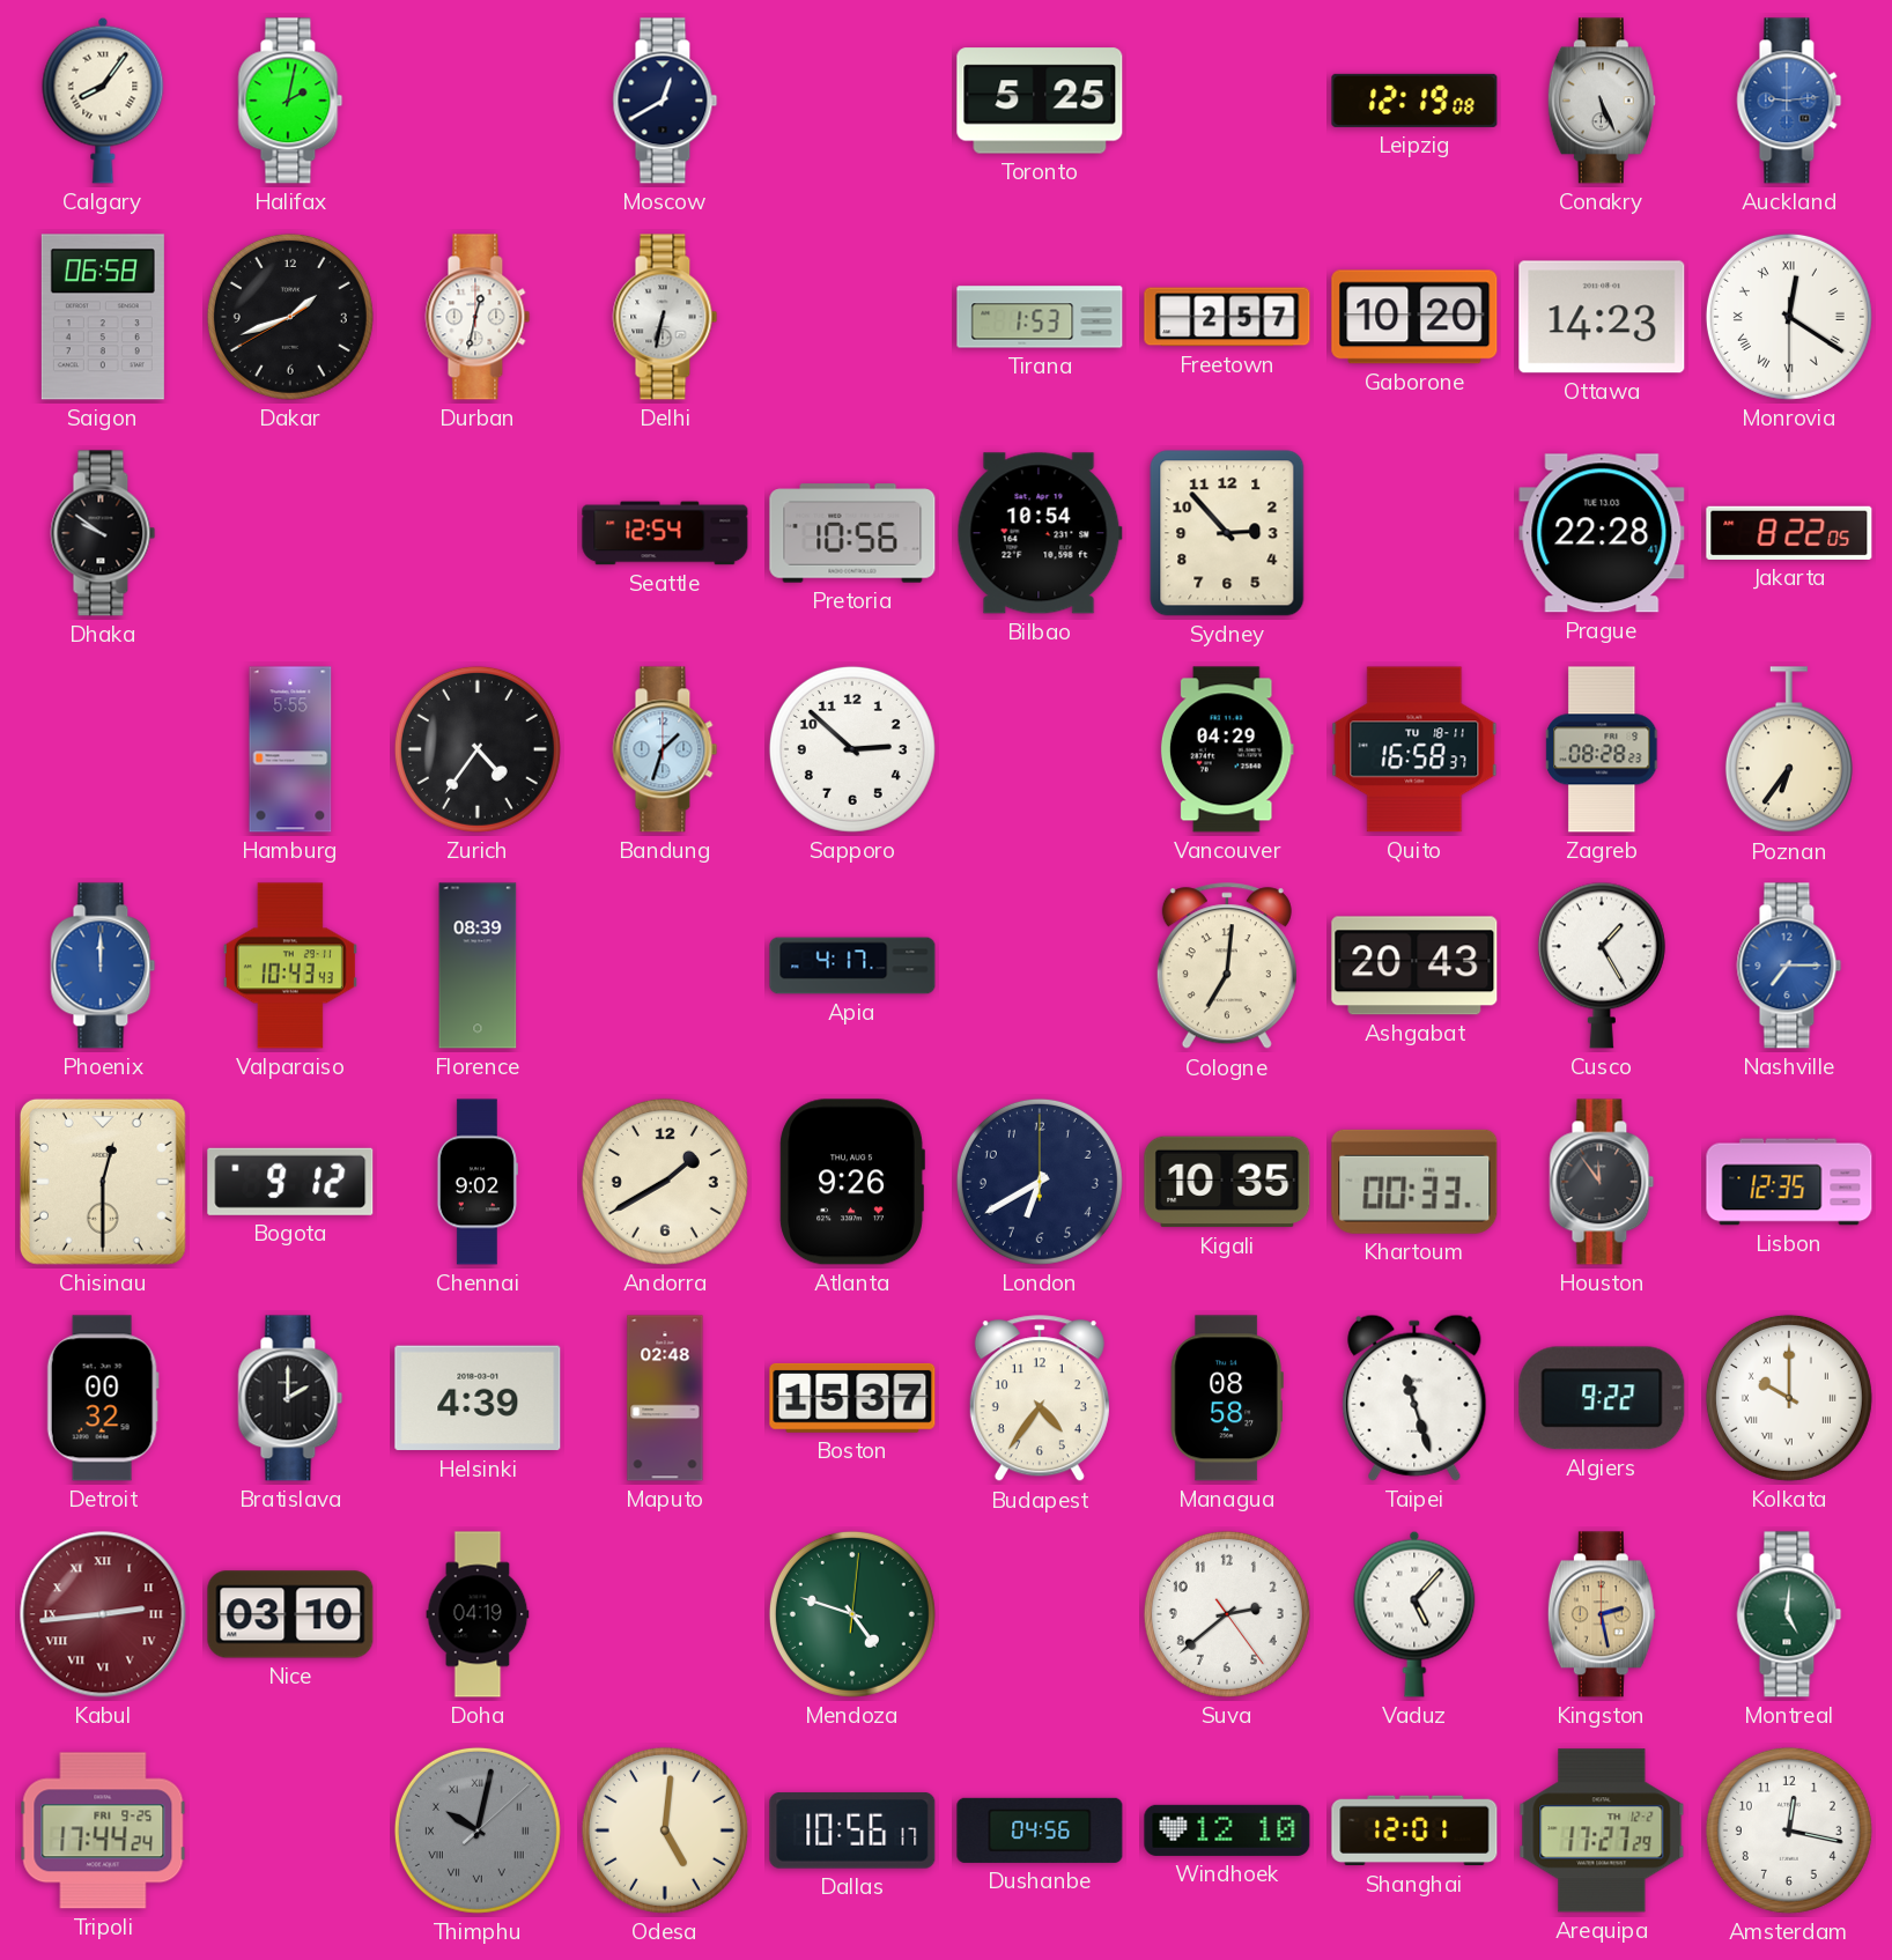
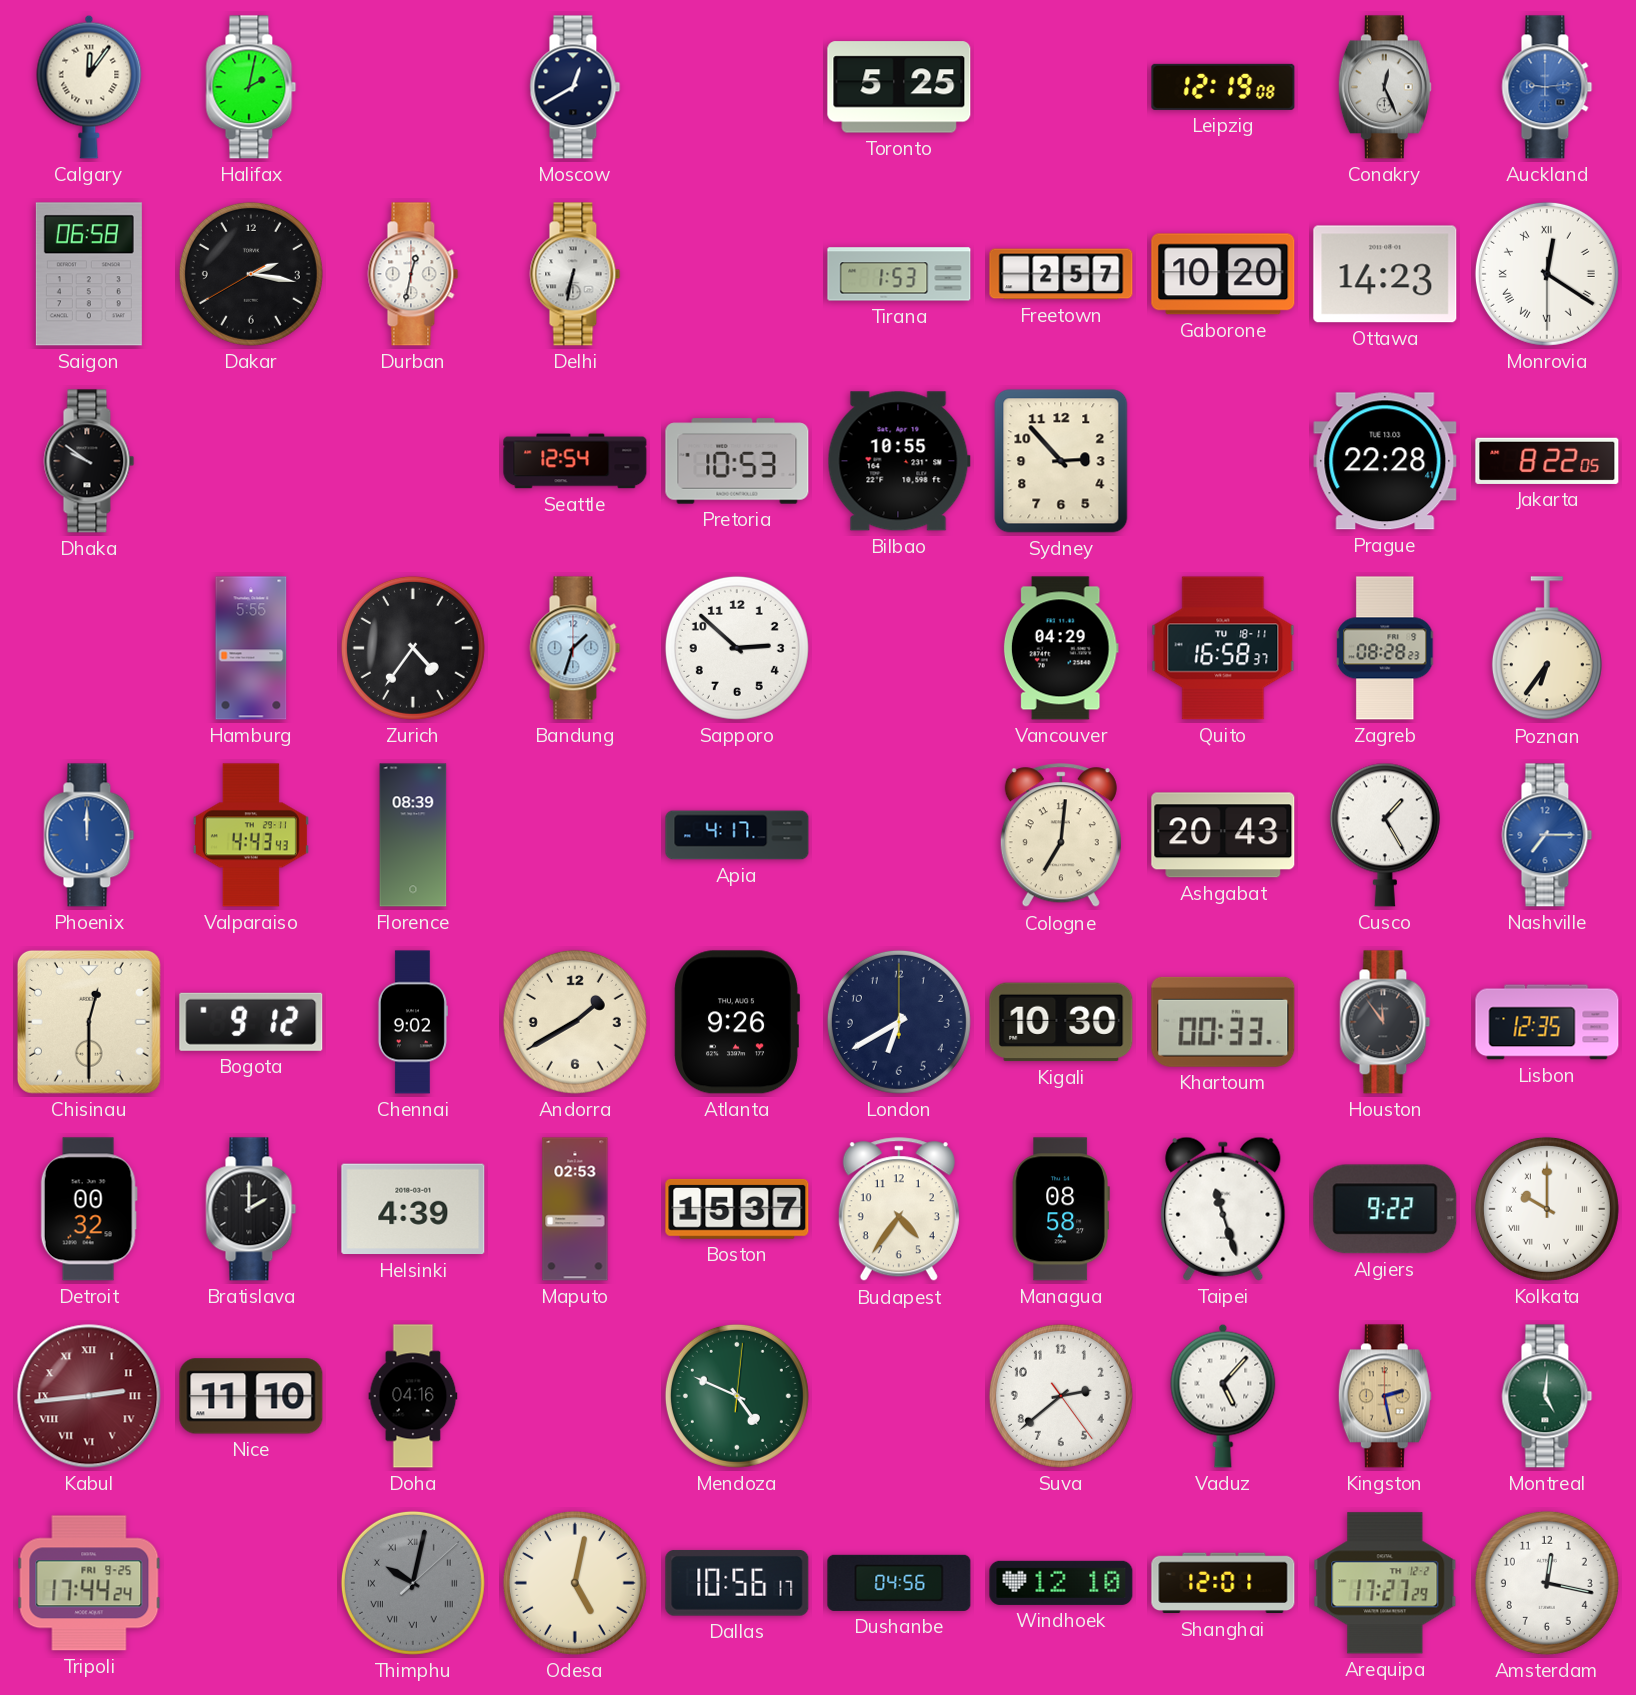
Calgary: 8:06 -> 12:06
Conakry: 5:26 -> 12:26
Dakar: 1:41 -> 2:16
Pretoria: 10:56 -> 10:53
Bilbao: 10:54 -> 10:55
Valparaiso: 10:43 -> 4:43
Kigali: 10:35 -> 10:30
Maputo: 02:48 -> 02:53
Nice: 03:10 -> 11:10
Doha: 04:19 -> 04:16
Mendoza: 4:48 -> 4:49
Odesa: 5:01 -> 5:02
